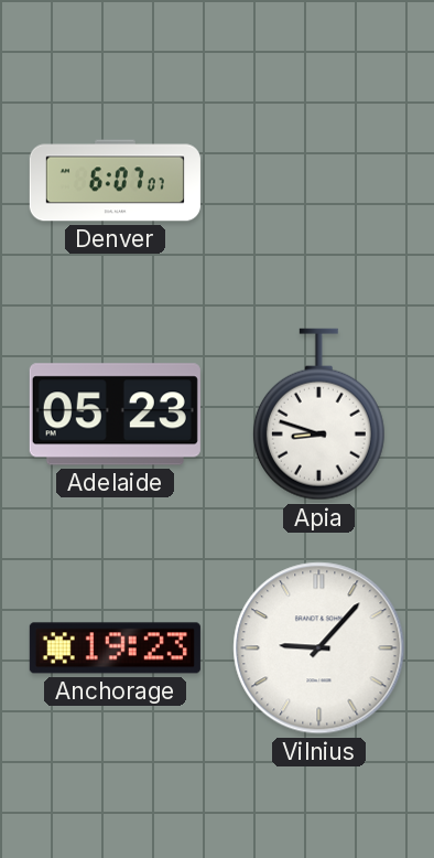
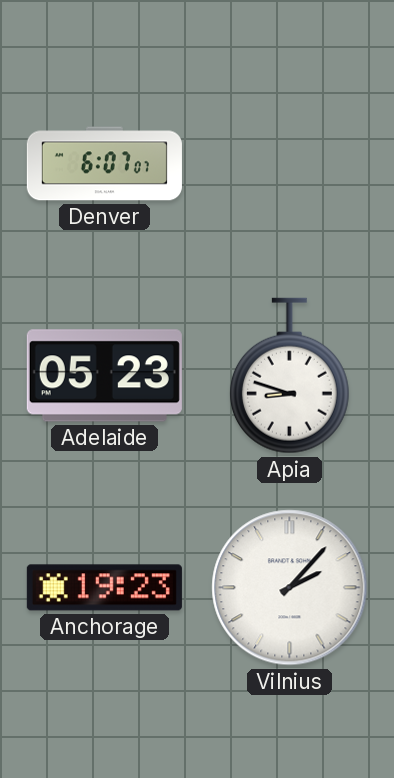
Vilnius: 9:07 -> 2:07
